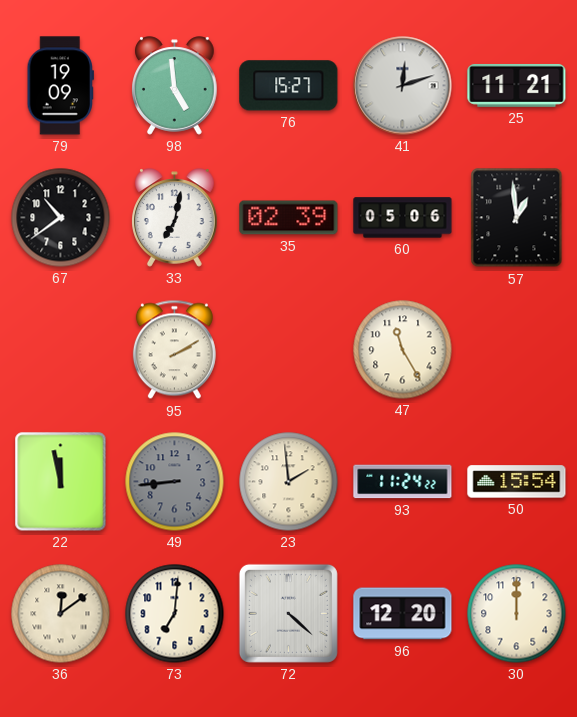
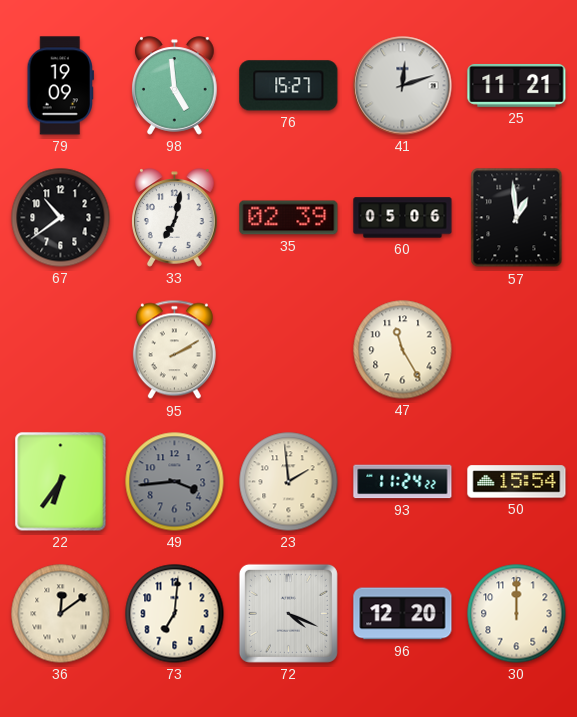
22: 11:58 -> 6:36
49: 8:44 -> 3:44
72: 4:22 -> 4:19
